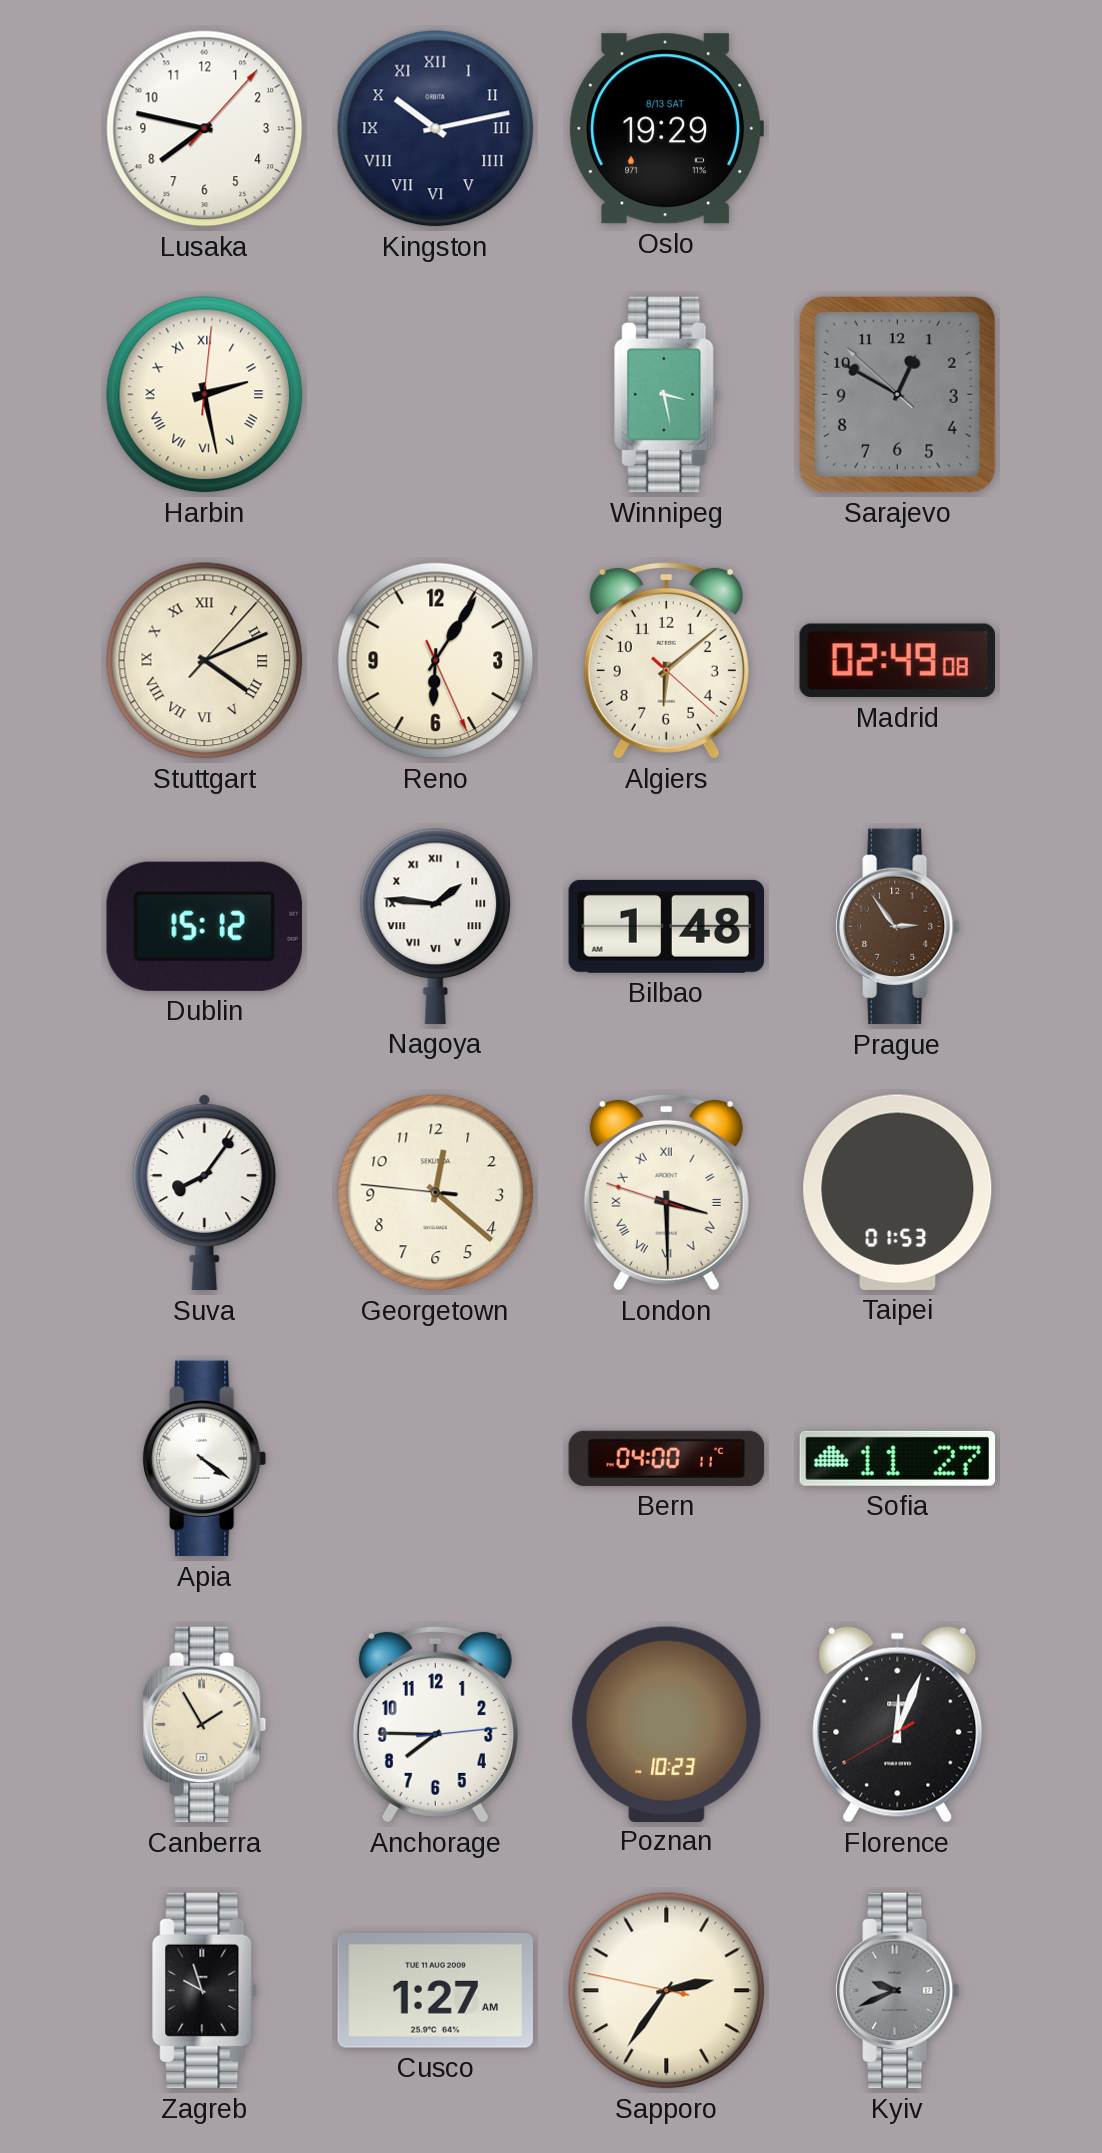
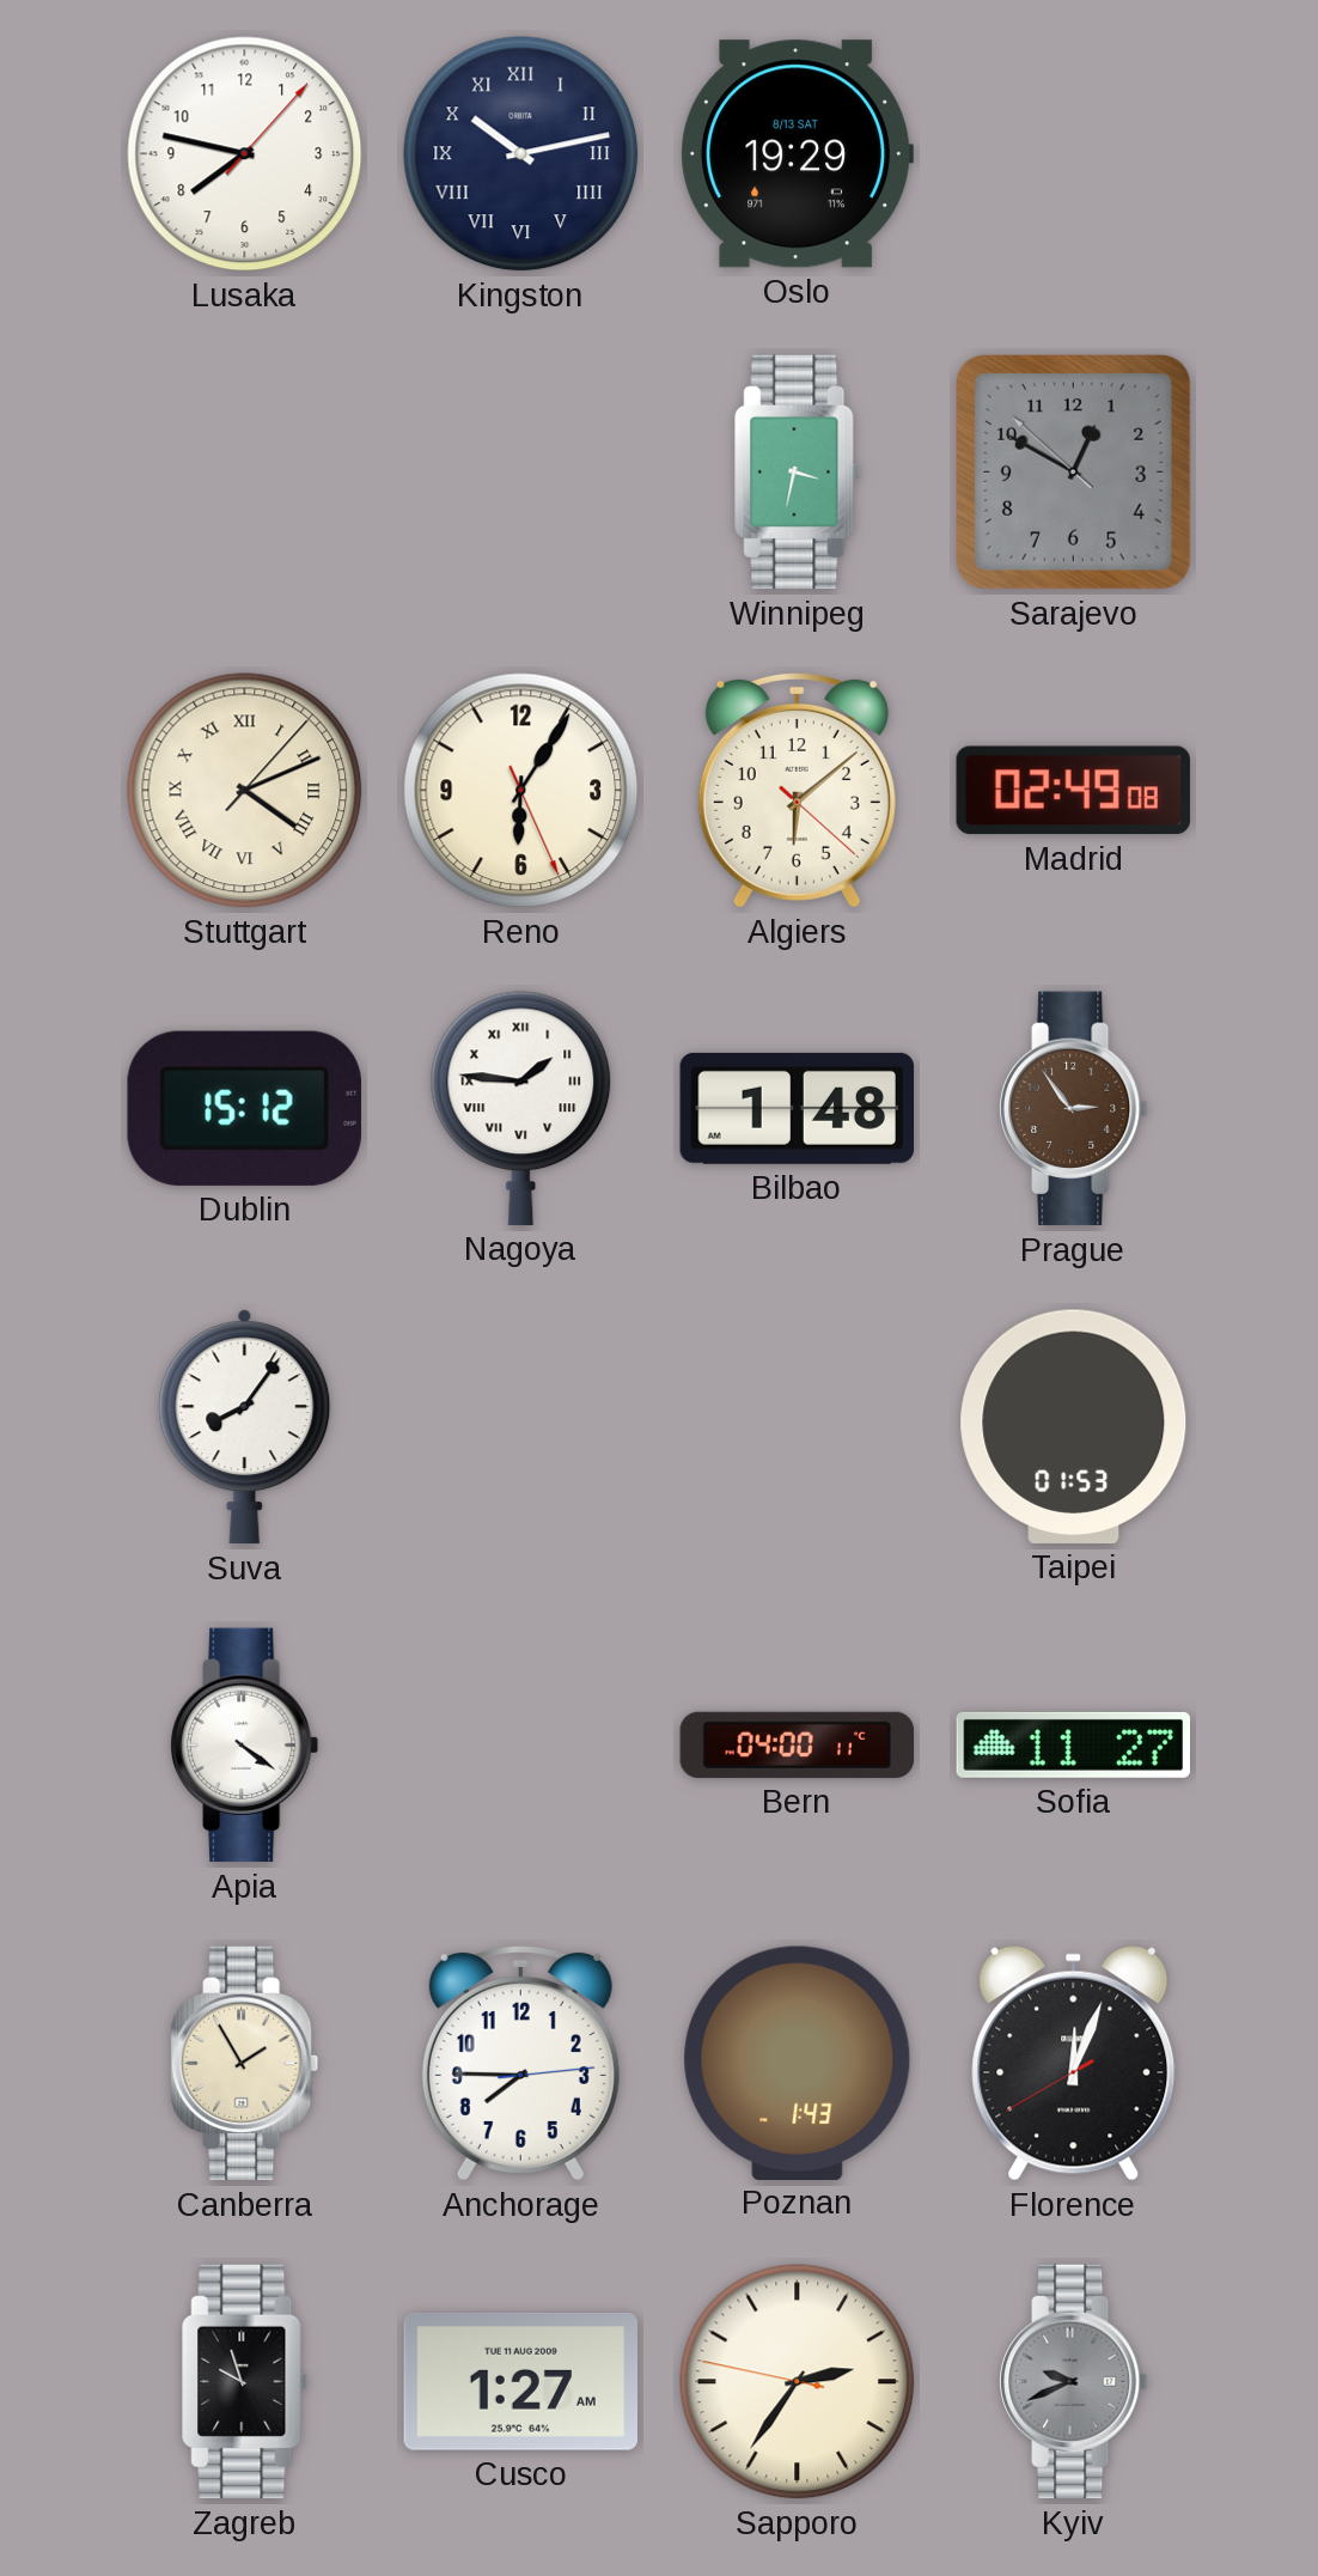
Harbin: 2:28 -> none
Winnipeg: 3:28 -> 3:32
Georgetown: 12:21 -> none
London: 3:29 -> none
Poznan: 10:23 -> 1:43
